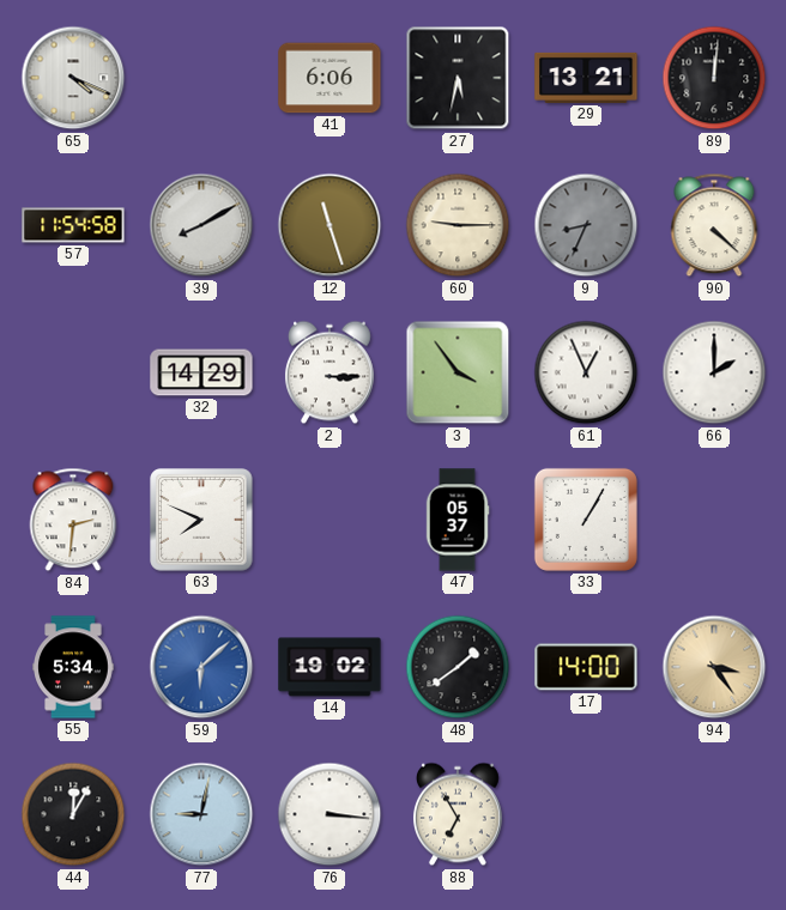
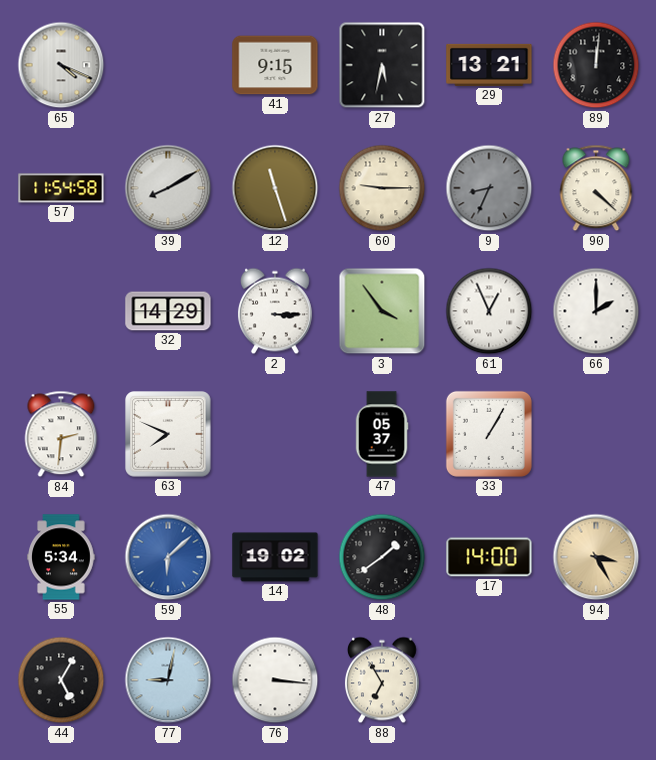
41: 6:06 -> 9:15
94: 3:24 -> 3:25
44: 12:05 -> 5:05
